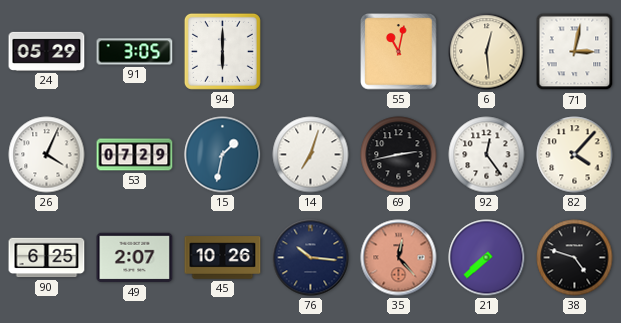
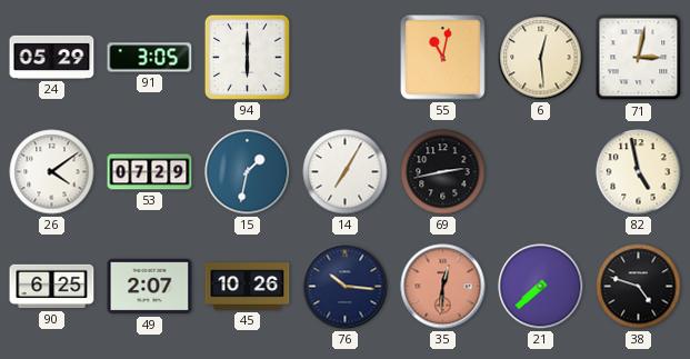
26: 4:04 -> 4:09
14: 7:03 -> 7:05
92: 12:24 -> none
82: 4:07 -> 4:58
35: 12:23 -> 12:31
